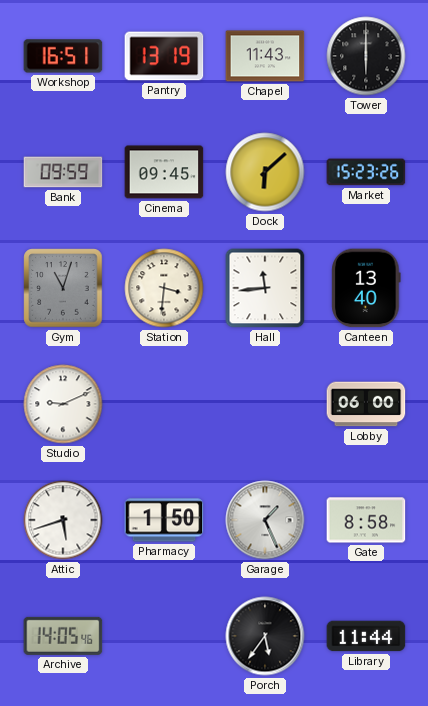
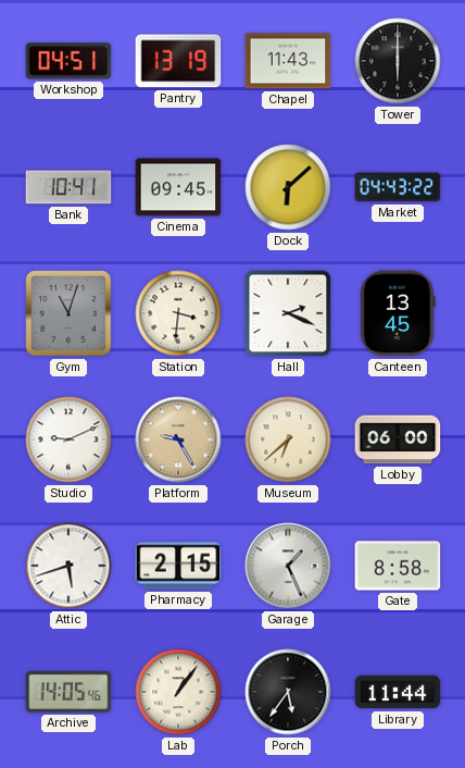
Workshop: 16:51 -> 04:51
Bank: 09:59 -> 10:41
Market: 15:23 -> 04:43
Hall: 11:44 -> 2:19
Canteen: 13:40 -> 13:45
Platform: none -> 9:25
Museum: none -> 6:38
Pharmacy: 1:50 -> 2:15
Lab: none -> 1:06
